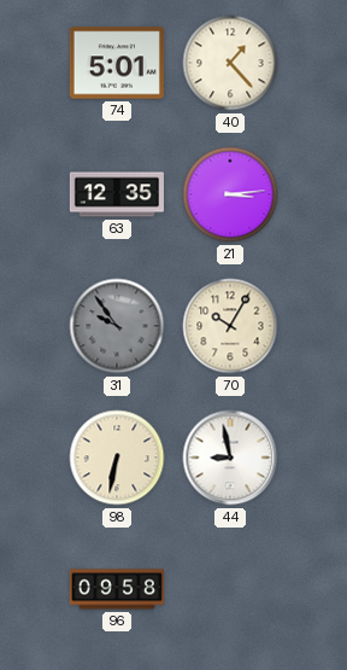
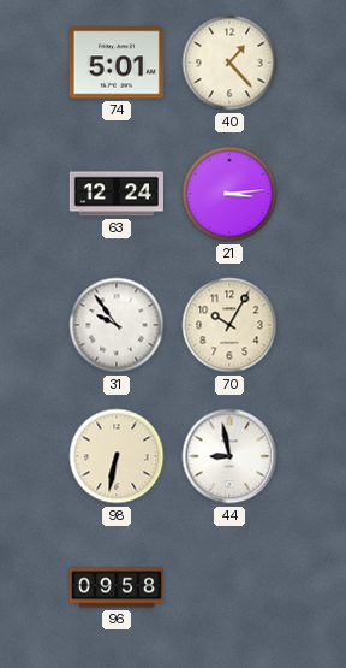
63: 12:35 -> 12:24
31 dial: grey -> white
